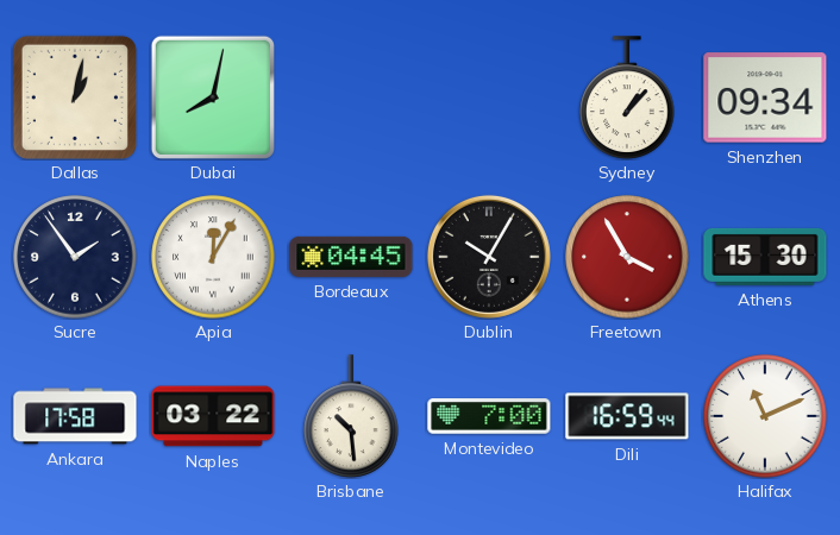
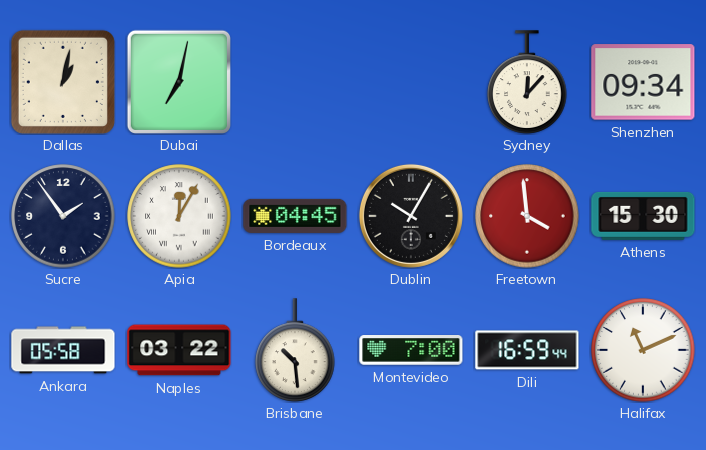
Dubai: 8:02 -> 7:02
Sydney: 1:07 -> 12:07
Freetown: 3:55 -> 3:59
Ankara: 17:58 -> 05:58
